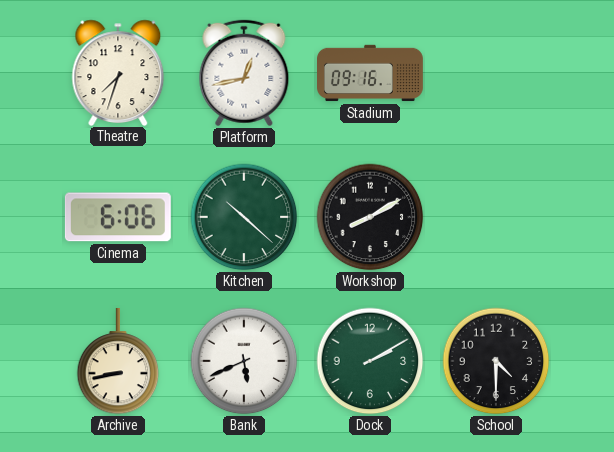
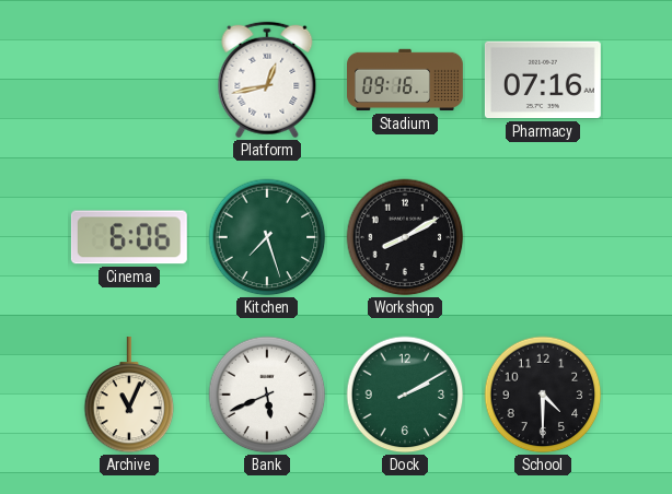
Theatre: 7:33 -> none
Pharmacy: none -> 07:16
Kitchen: 10:22 -> 7:27
Archive: 8:43 -> 11:04
